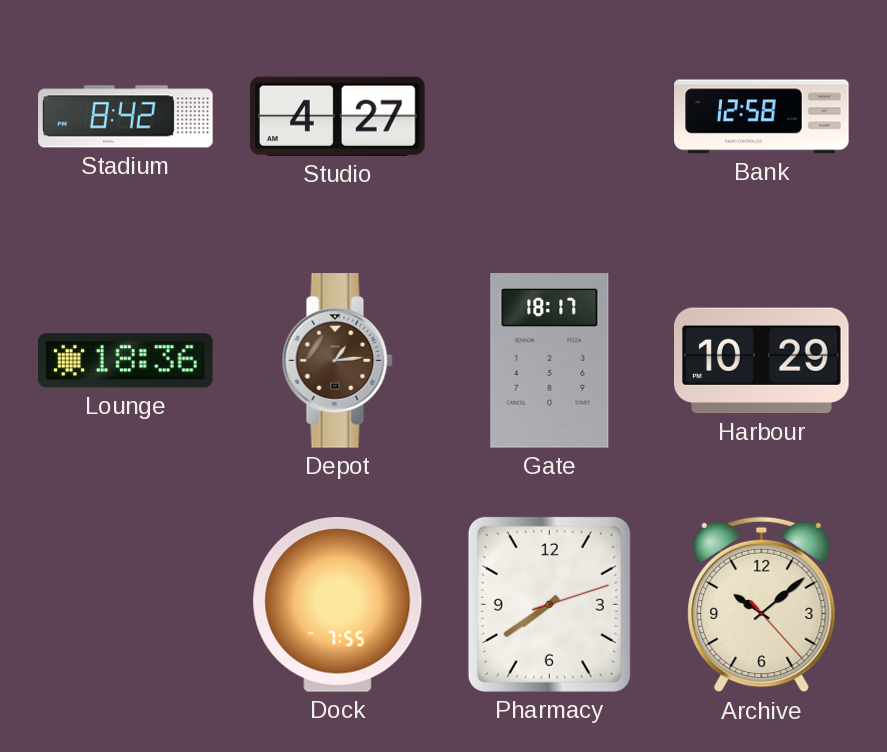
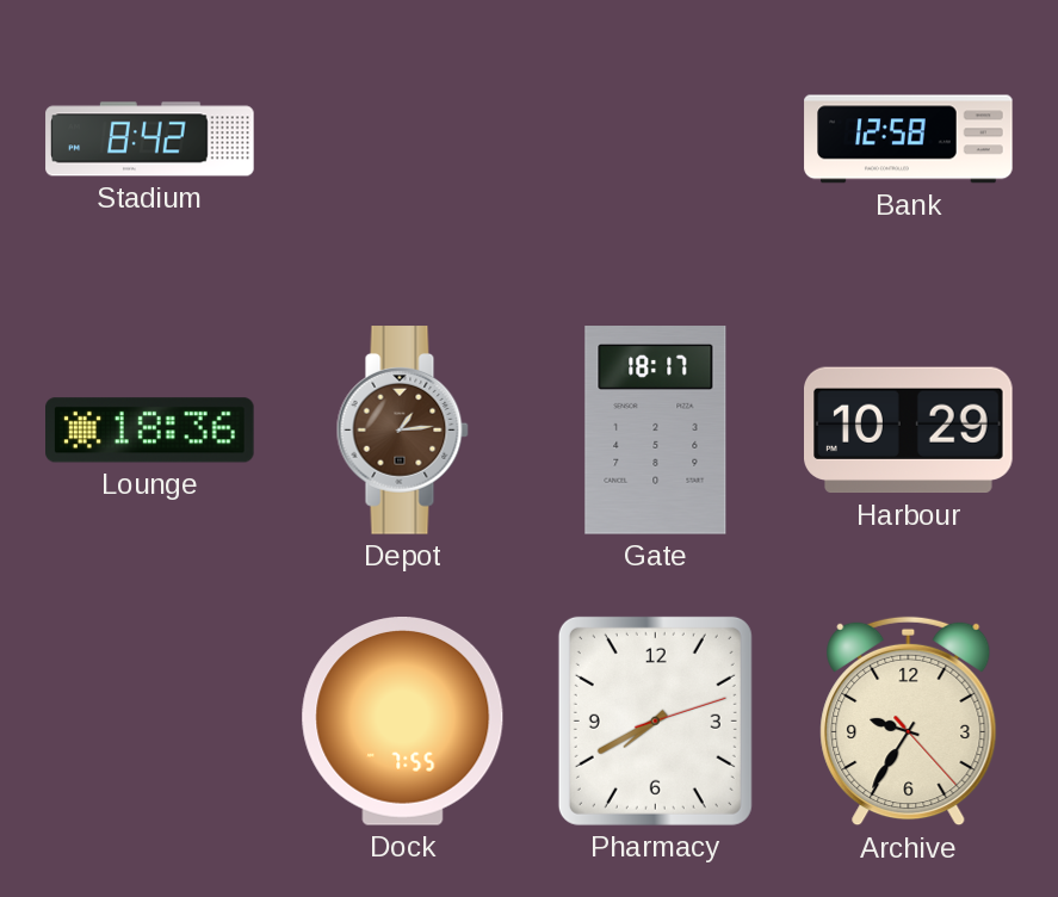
Studio: 4:27 -> none
Pharmacy: 7:39 -> 7:40
Archive: 10:08 -> 9:35
